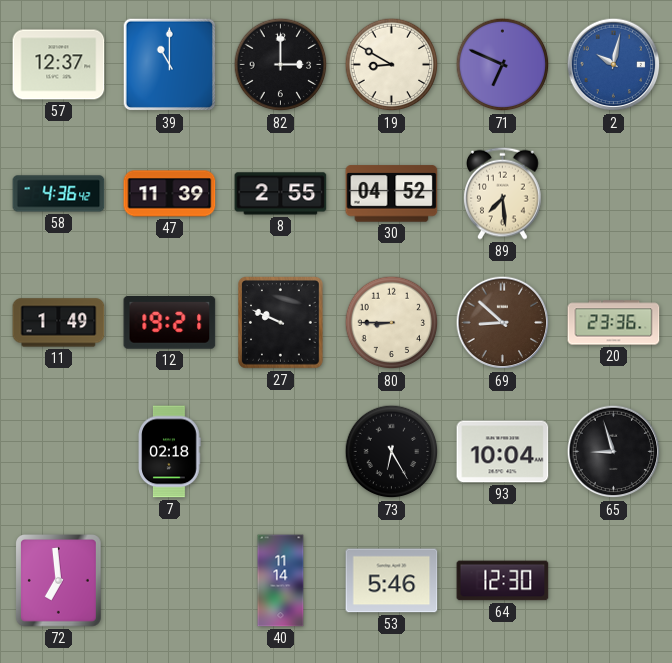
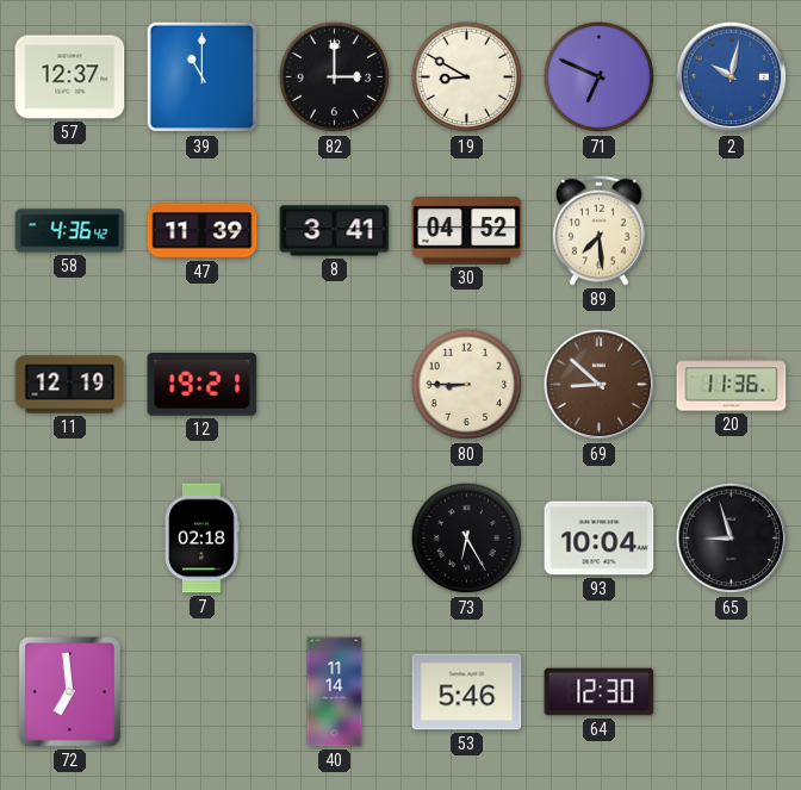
8: 2:55 -> 3:41
11: 1:49 -> 12:19
27: 9:49 -> none
20: 23:36 -> 11:36
